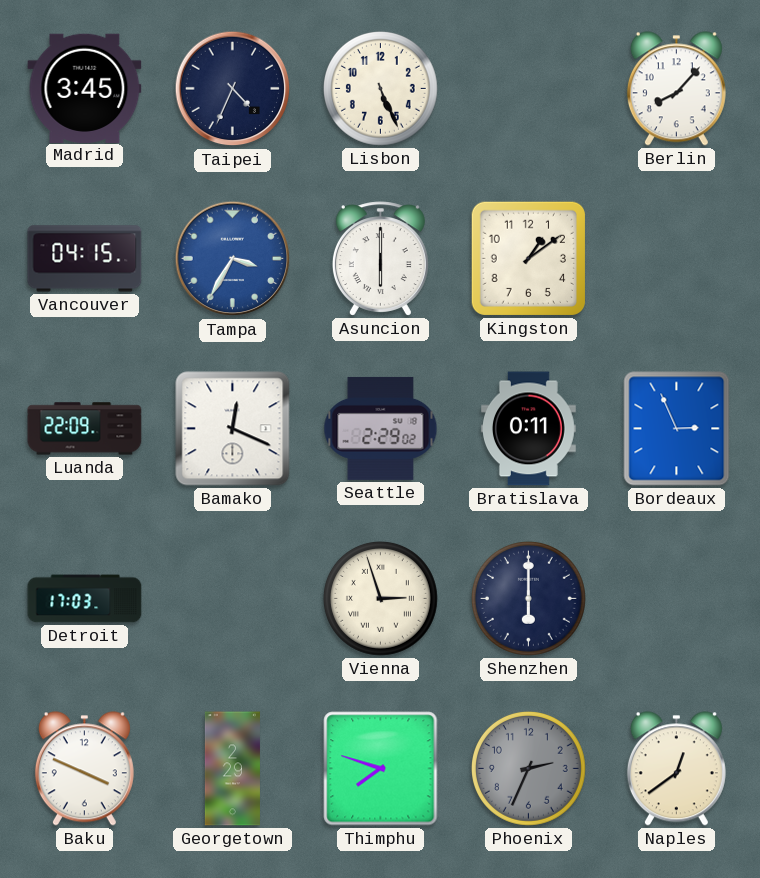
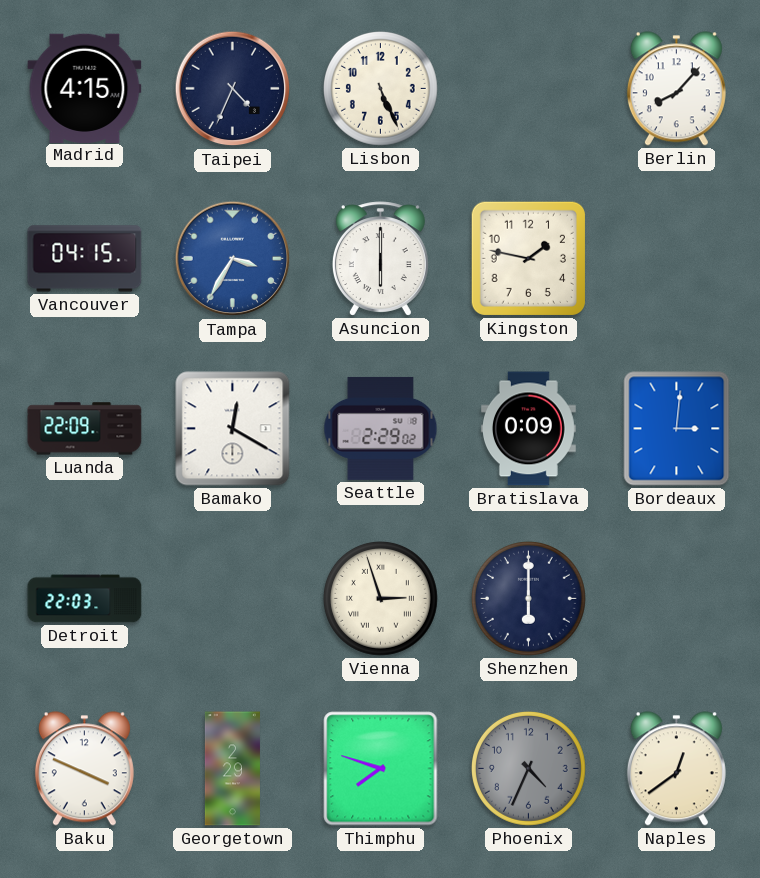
Madrid: 3:45 -> 4:15
Kingston: 1:09 -> 1:47
Bamako: 12:19 -> 12:20
Bratislava: 0:11 -> 0:09
Bordeaux: 2:56 -> 3:01
Detroit: 17:03 -> 22:03
Phoenix: 2:34 -> 4:34
